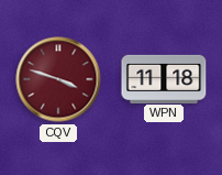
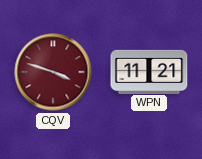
WPN: 11:18 -> 11:21
